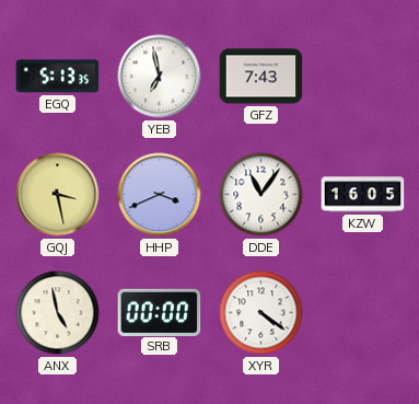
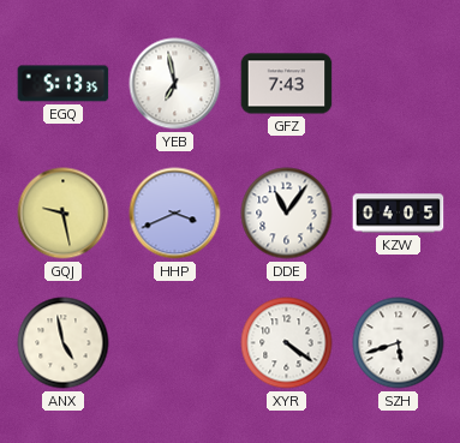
GQJ: 3:28 -> 9:28
KZW: 16:05 -> 04:05
SRB: 00:00 -> none
SZH: none -> 5:42
